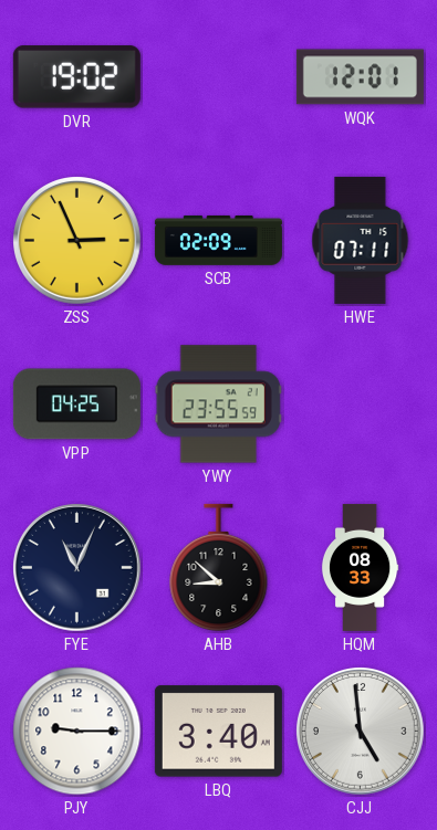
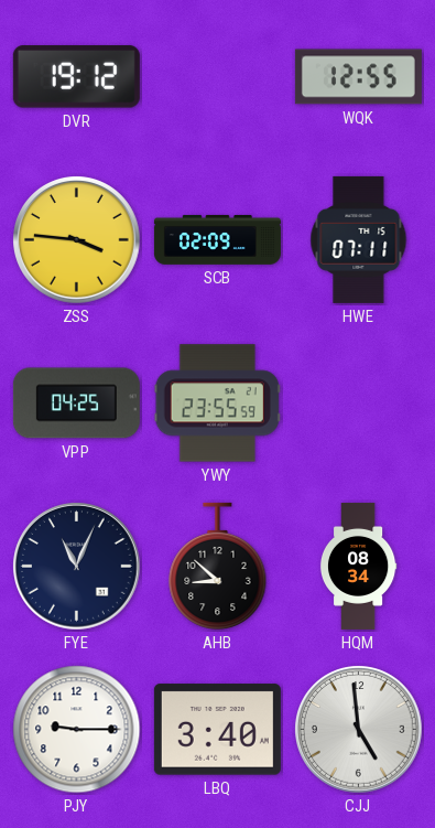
DVR: 19:02 -> 19:12
WQK: 12:01 -> 12:55
ZSS: 2:56 -> 3:46
HQM: 08:33 -> 08:34
